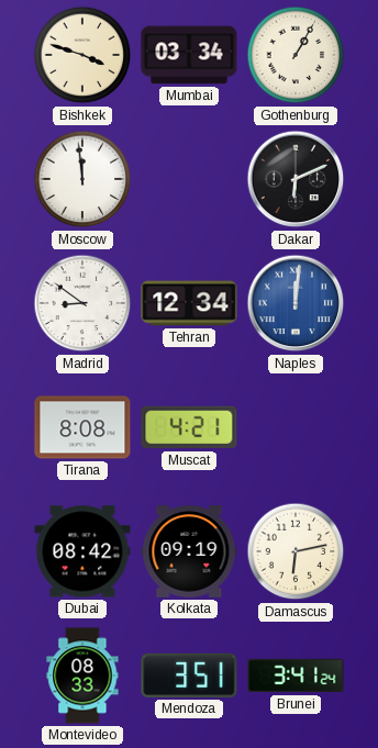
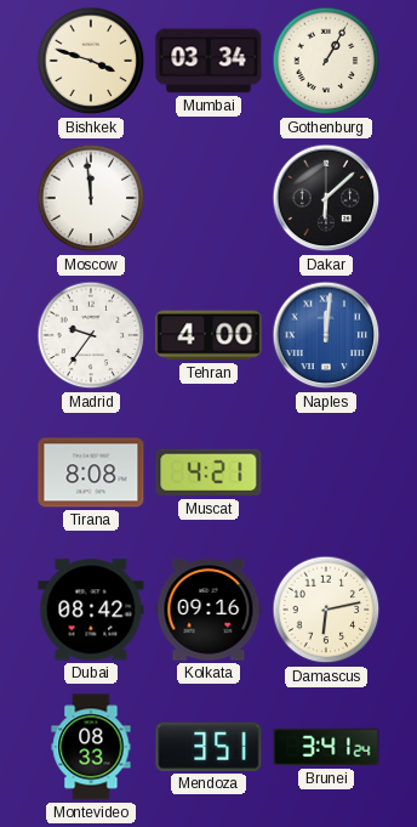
Dakar: 6:11 -> 6:08
Madrid: 8:51 -> 9:36
Tehran: 12:34 -> 4:00
Kolkata: 09:19 -> 09:16
